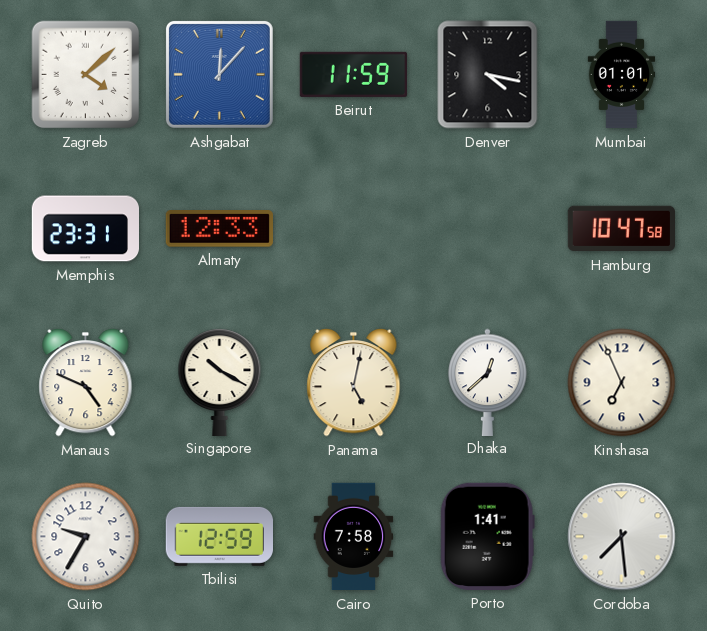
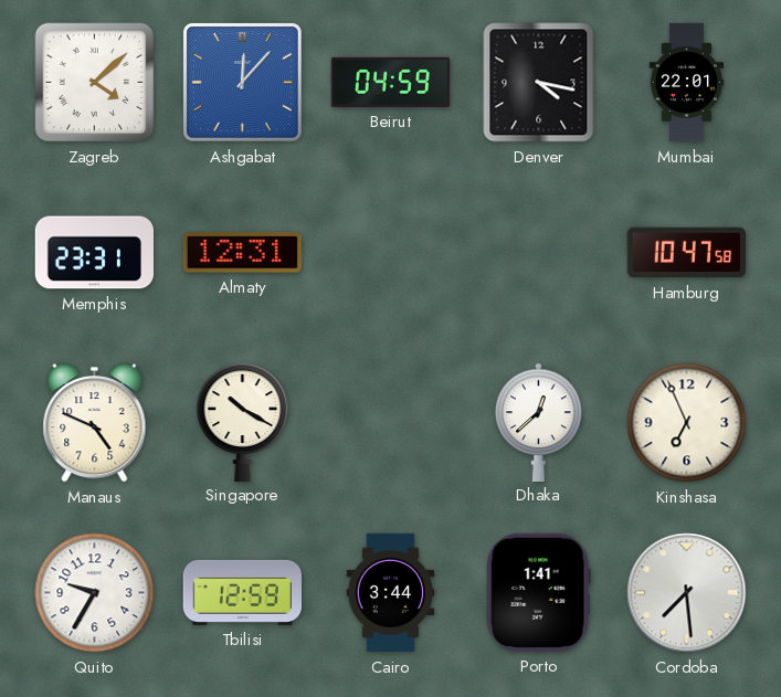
Beirut: 11:59 -> 04:59
Mumbai: 01:01 -> 22:01
Almaty: 12:33 -> 12:31
Panama: 5:02 -> none
Cairo: 7:58 -> 3:44
